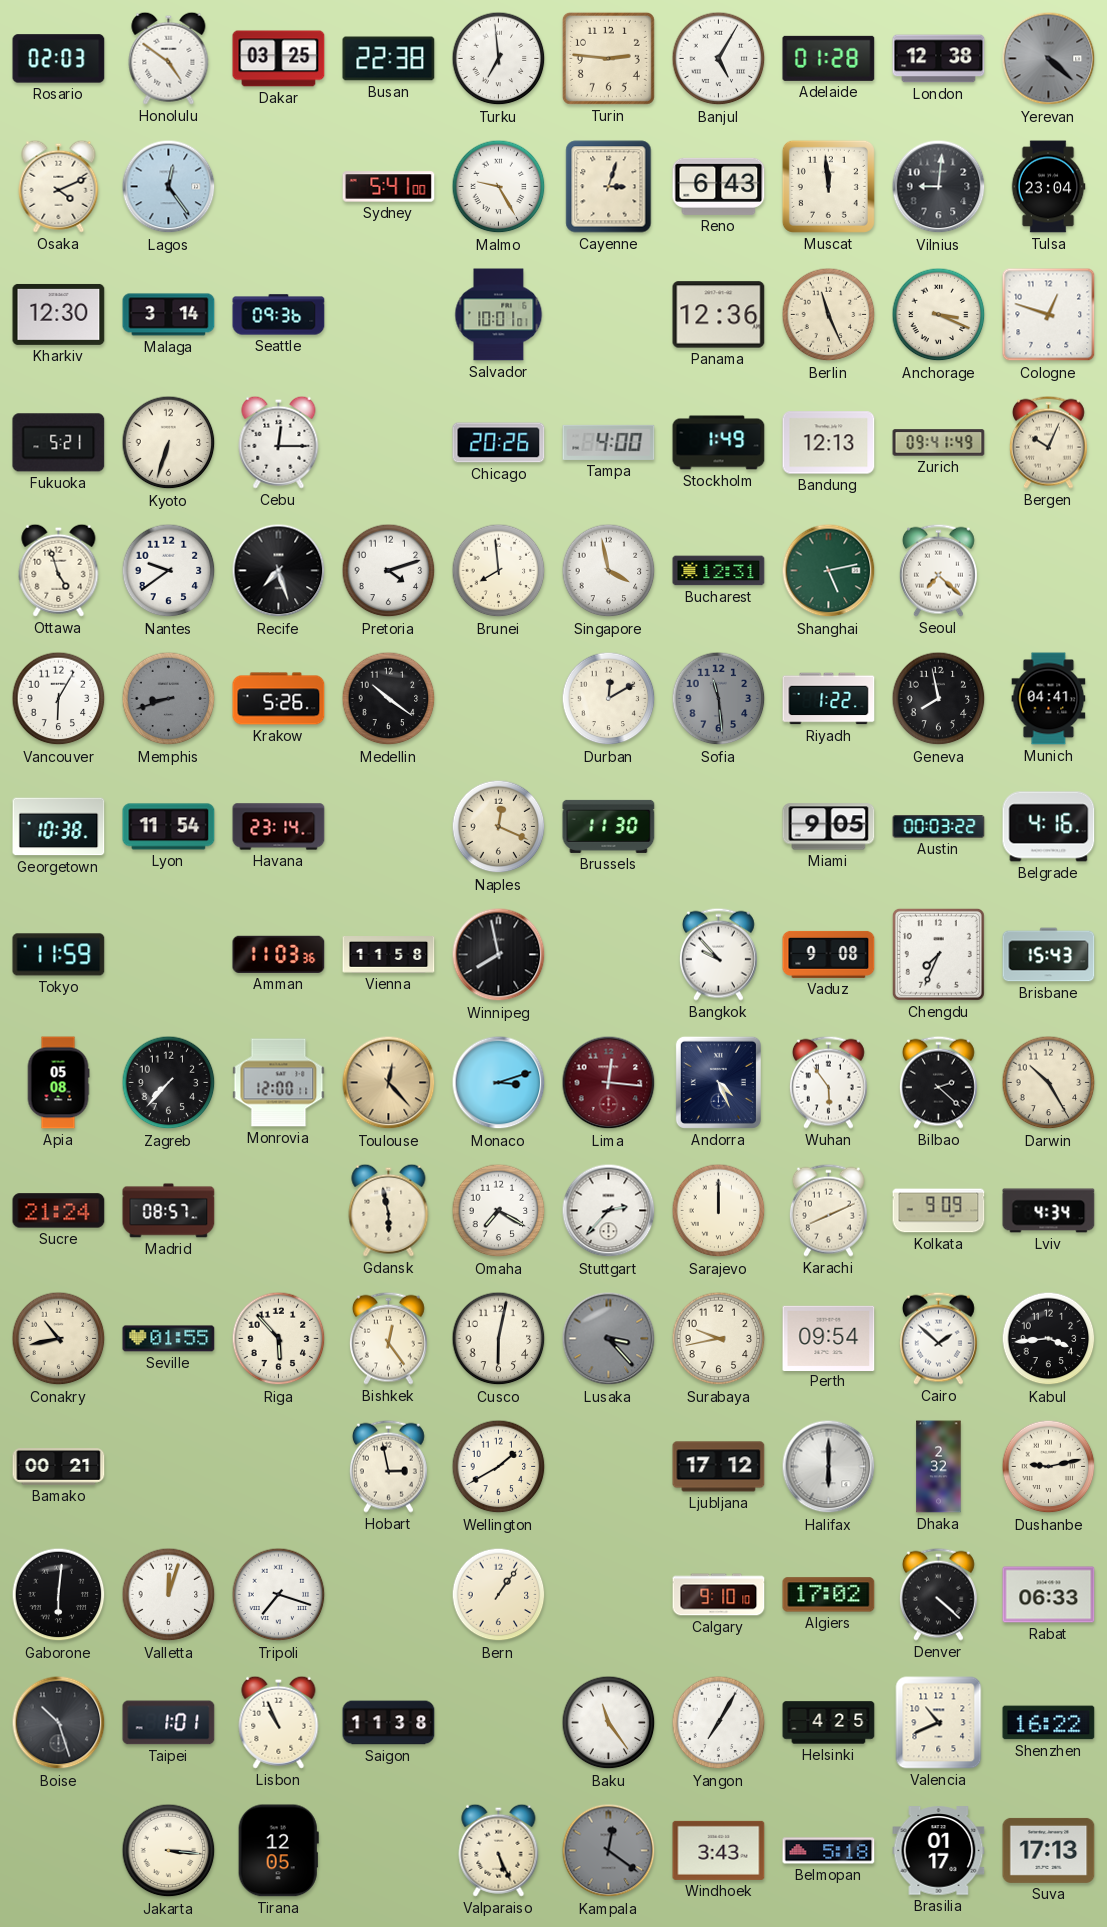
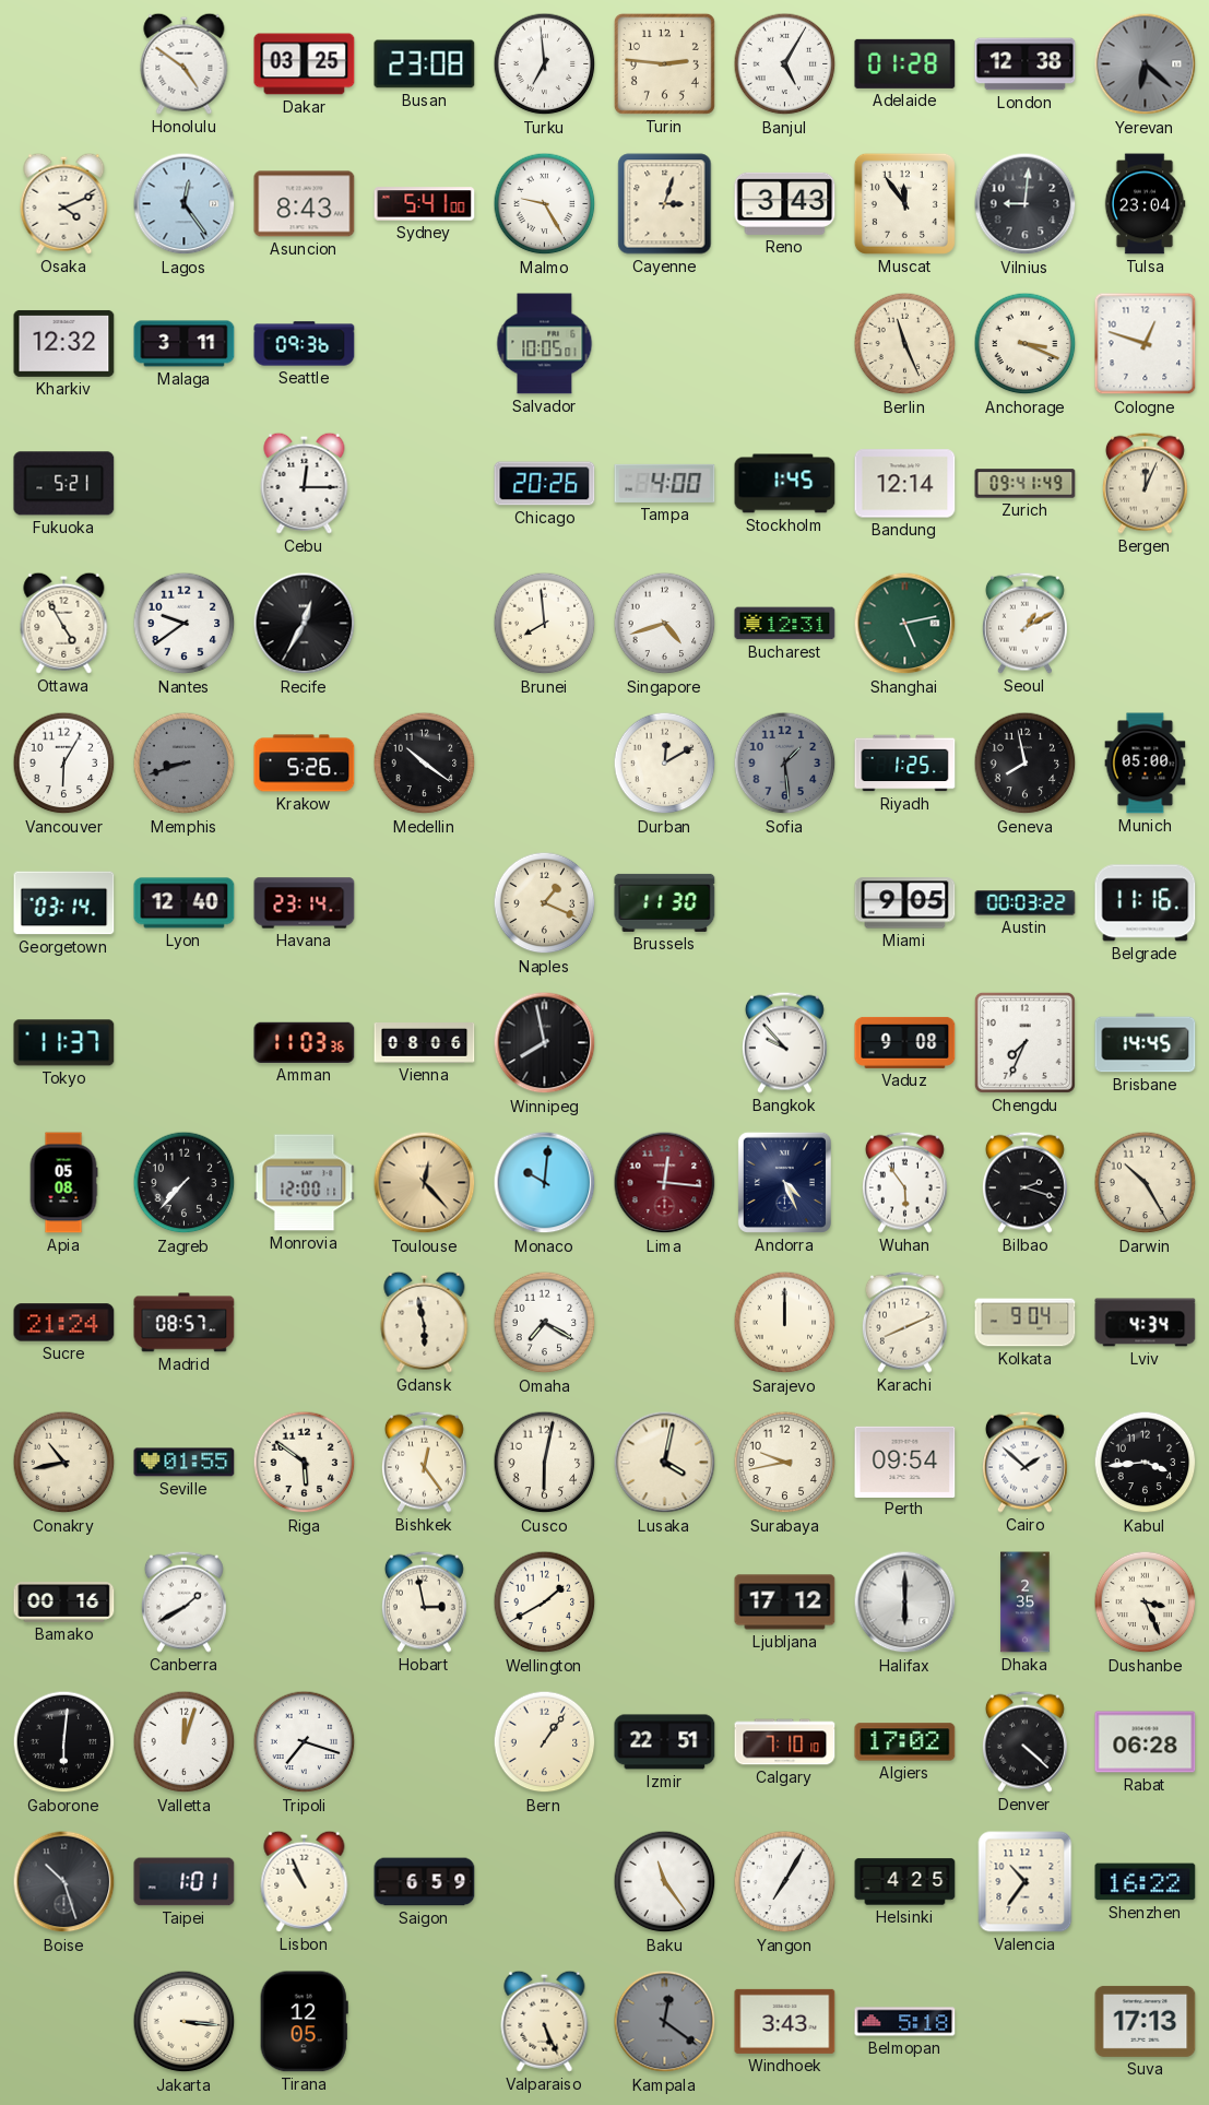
Rosario: 02:03 -> none
Busan: 22:38 -> 23:08
Yerevan: 4:22 -> 6:22
Asuncion: none -> 8:43
Reno: 6:43 -> 3:43
Muscat: 11:59 -> 11:54
Kharkiv: 12:30 -> 12:32
Malaga: 3:14 -> 3:11
Salvador: 10:01 -> 10:05
Panama: 12:36 -> none
Kyoto: 6:33 -> none
Stockholm: 1:49 -> 1:45
Bandung: 12:13 -> 12:14
Bergen: 10:04 -> 12:04
Ottawa: 4:57 -> 4:55
Recife: 7:27 -> 12:35
Pretoria: 4:12 -> none
Singapore: 3:58 -> 4:42
Seoul: 7:22 -> 1:10
Sofia: 11:29 -> 1:29
Riyadh: 1:22 -> 1:25
Munich: 04:41 -> 05:00
Georgetown: 10:38 -> 03:14
Lyon: 11:54 -> 12:40
Naples: 12:19 -> 1:19
Belgrade: 4:16 -> 11:16
Tokyo: 11:59 -> 11:37
Vienna: 11:58 -> 08:06
Brisbane: 15:43 -> 14:45
Monaco: 3:12 -> 10:01
Bilbao: 2:22 -> 2:18
Stuttgart: 2:37 -> none
Kolkata: 9:09 -> 9:04
Riga: 5:53 -> 5:51
Lusaka: 3:23 -> 4:02
Lusaka dial: grey -> cream
Bamako: 00:21 -> 00:16
Canberra: none -> 1:40
Dhaka: 2:32 -> 2:35
Dushanbe: 9:13 -> 3:26
Izmir: none -> 22:51
Calgary: 9:10 -> 7:10
Rabat: 06:33 -> 06:28
Saigon: 11:38 -> 6:59
Valencia: 10:41 -> 10:36
Brasilia: 01:17 -> none
